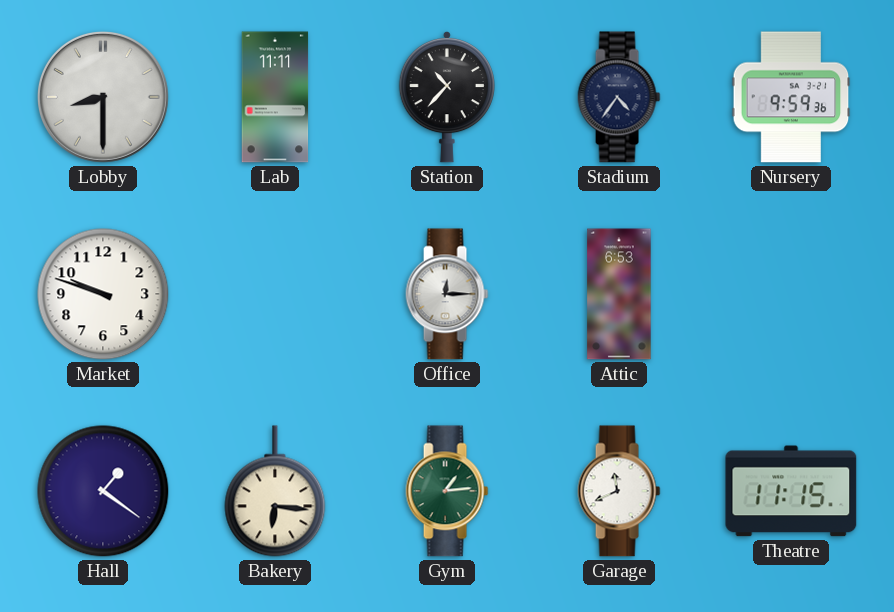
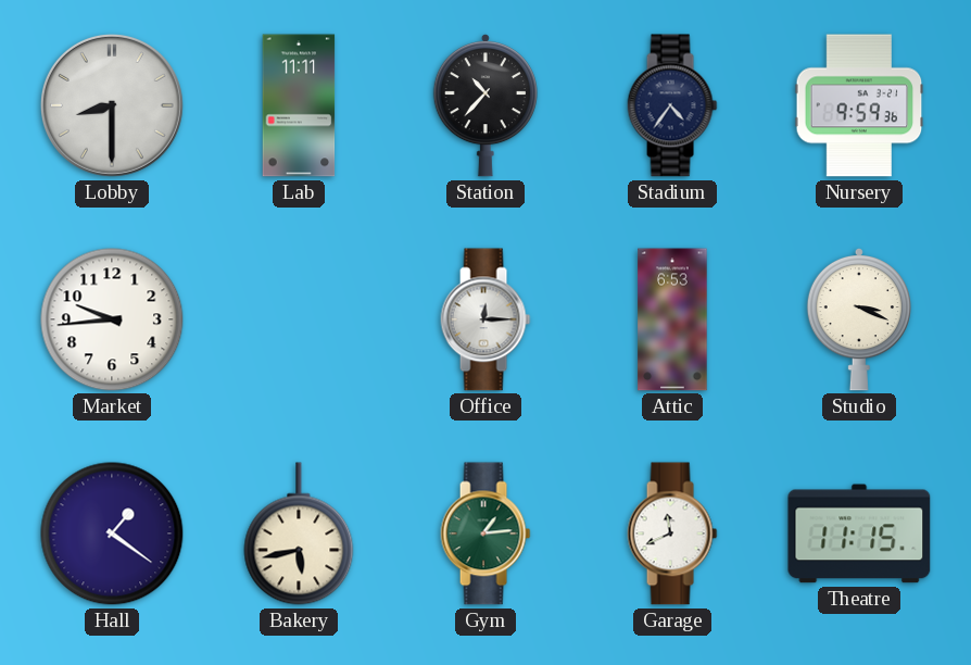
Market: 9:48 -> 9:44
Studio: none -> 3:19
Bakery: 6:16 -> 5:43
